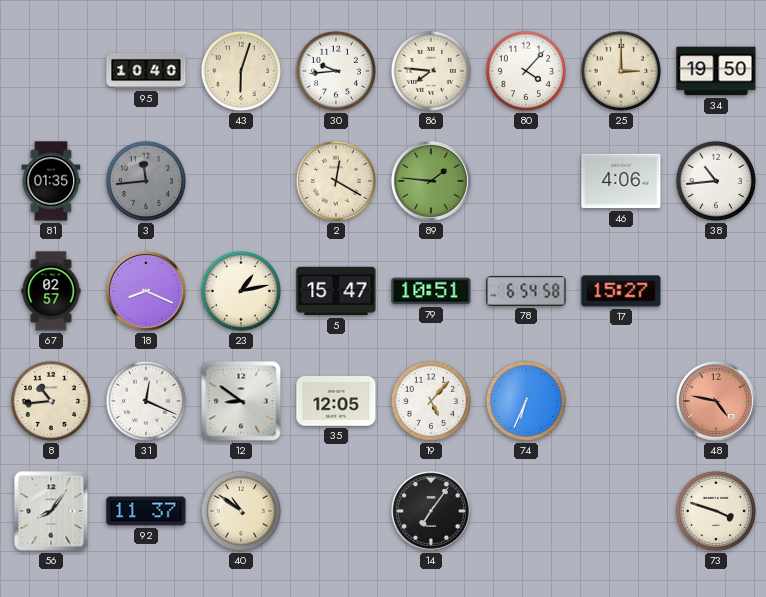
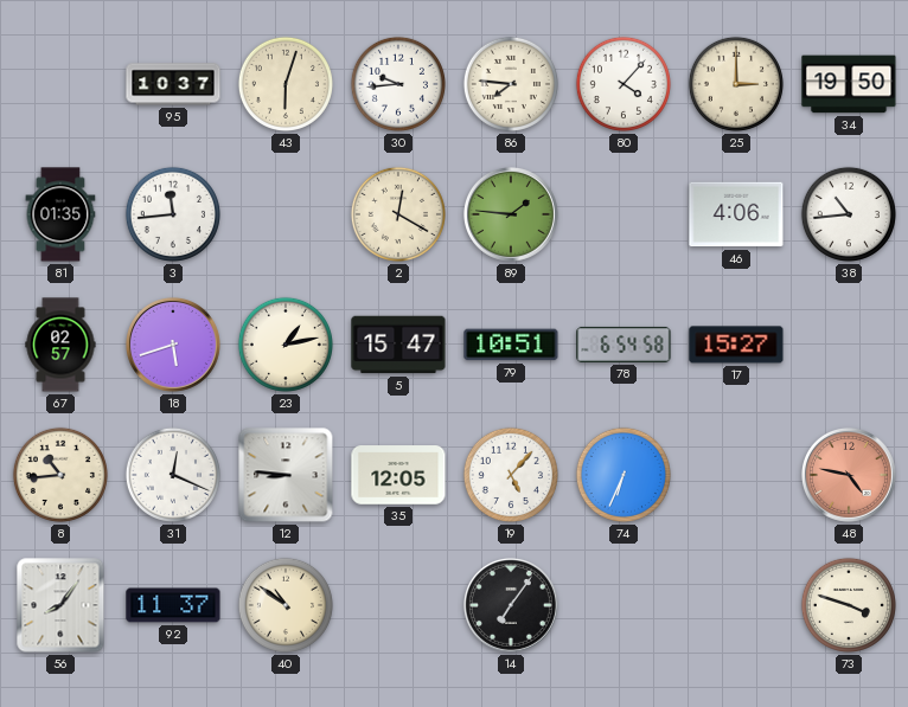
95: 10:40 -> 10:37
3 dial: grey -> white
18: 8:19 -> 5:42
12: 8:51 -> 8:46
